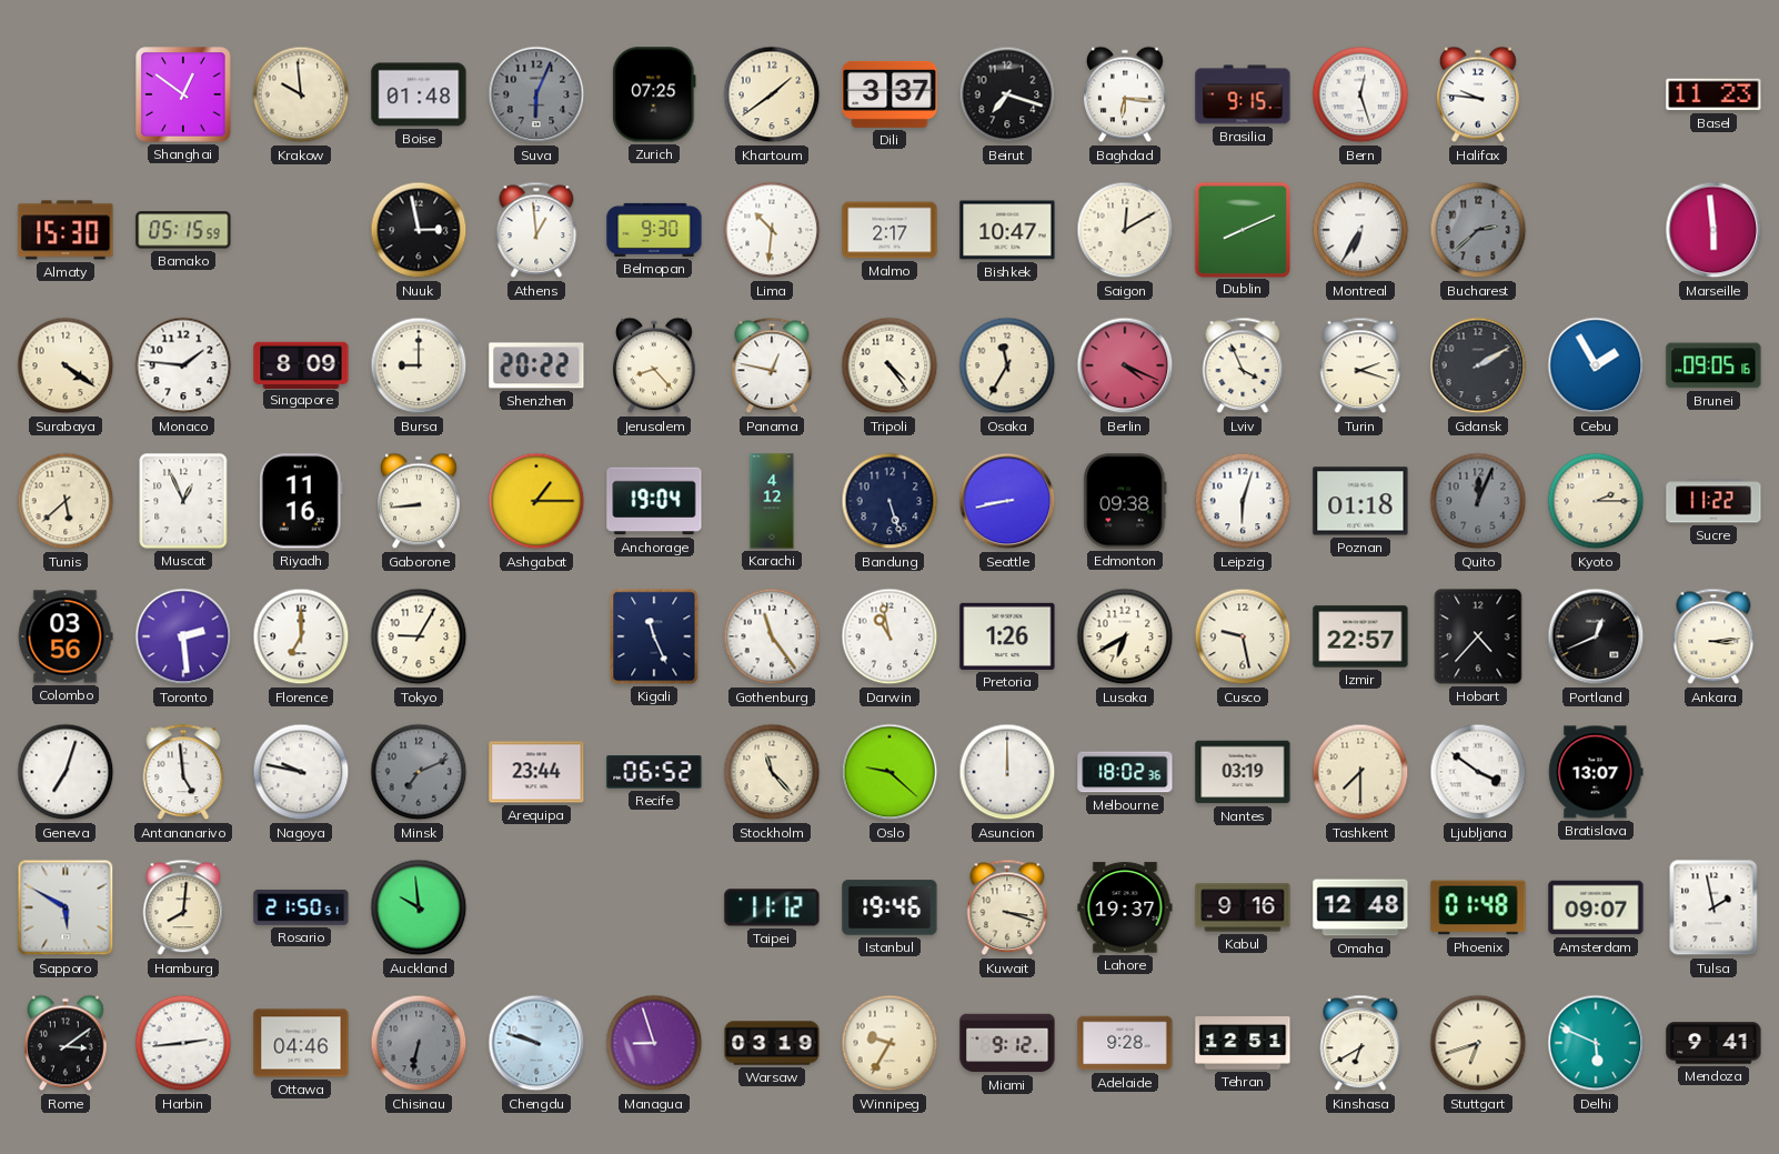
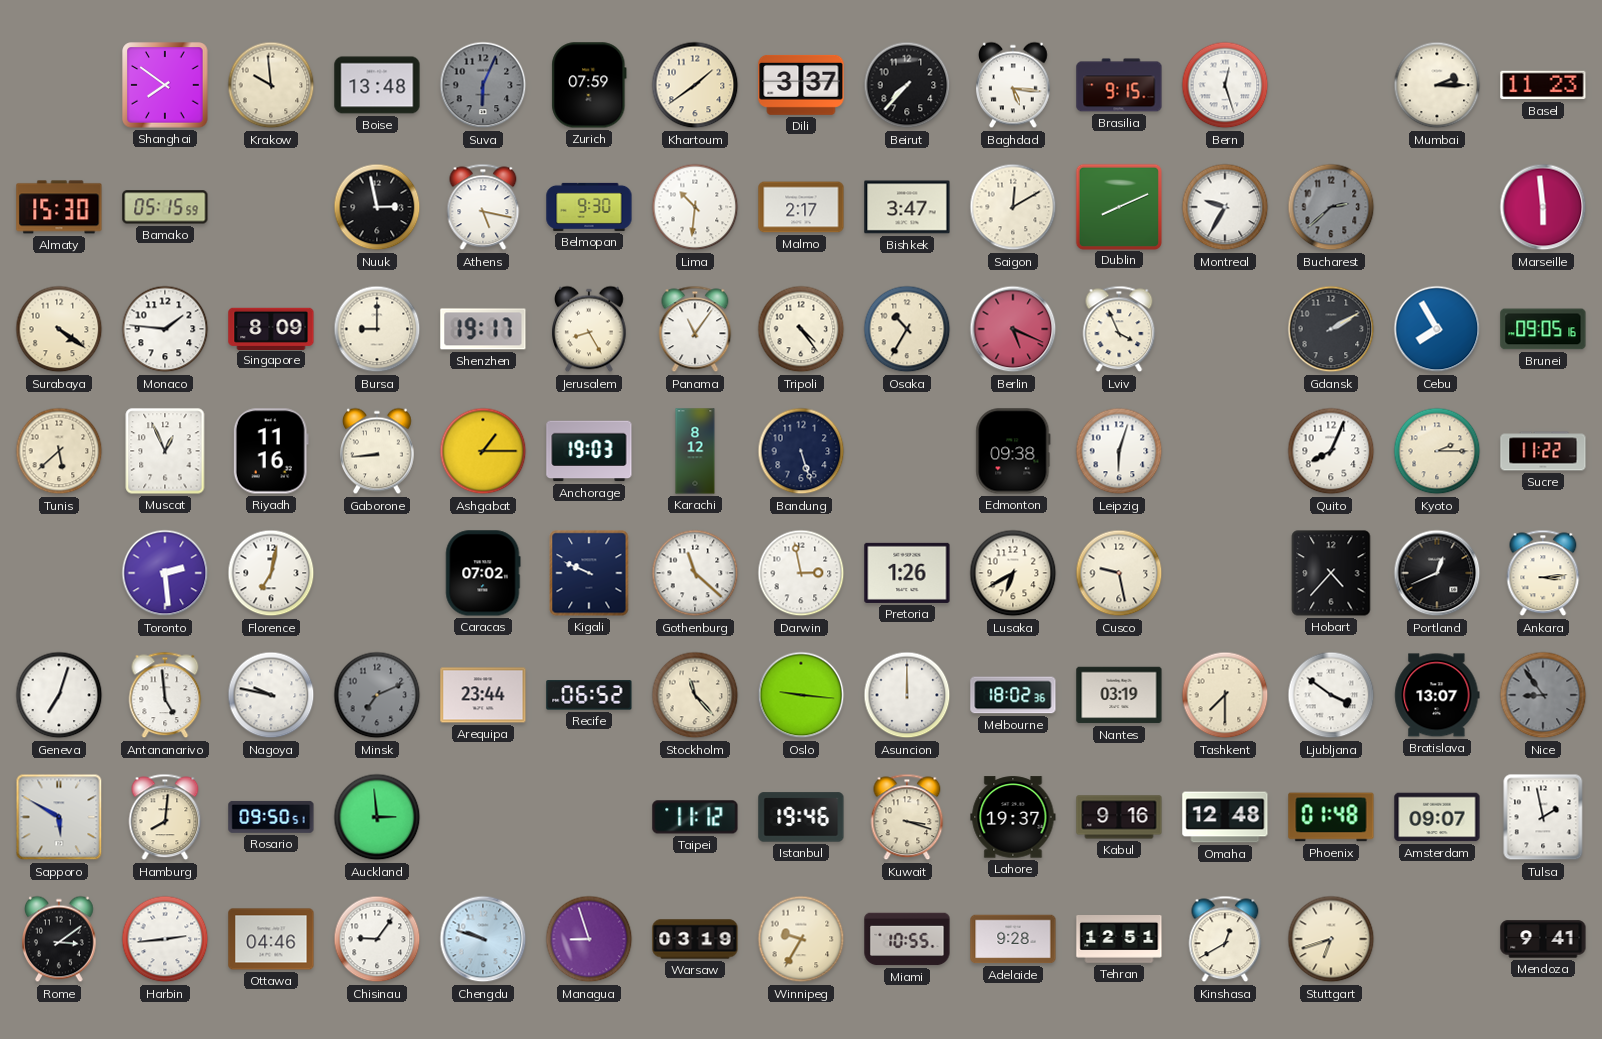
Shanghai: 12:51 -> 7:51
Boise: 01:48 -> 13:48
Zurich: 07:25 -> 07:59
Beirut: 7:18 -> 7:37
Baghdad: 6:16 -> 5:16
Halifax: 9:46 -> none
Mumbai: none -> 2:15
Athens: 12:59 -> 5:17
Bishkek: 10:47 -> 3:47
Montreal: 6:35 -> 9:35
Shenzhen: 20:22 -> 19:17
Jerusalem: 8:23 -> 8:25
Panama: 12:47 -> 11:06
Osaka: 11:35 -> 10:35
Berlin: 4:19 -> 5:19
Turin: 2:18 -> none
Cebu: 1:55 -> 7:55
Anchorage: 19:04 -> 19:03
Karachi: 4:12 -> 8:12
Seattle: 8:43 -> none
Poznan: 01:18 -> none
Quito: 12:04 -> 8:04
Quito dial: grey -> white
Colombo: 03:56 -> none
Florence: 7:00 -> 7:02
Tokyo: 9:05 -> none
Caracas: none -> 07:02
Kigali: 11:26 -> 9:49
Gothenburg: 11:24 -> 11:22
Darwin: 10:58 -> 2:58
Izmir: 22:57 -> none
Oslo: 9:22 -> 9:16
Nice: none -> 8:54
Rosario: 21:50 -> 09:50
Auckland: 9:59 -> 2:59
Chisinau: 6:32 -> 9:06
Chisinau dial: grey -> white
Miami: 9:12 -> 10:55
Kinshasa: 6:40 -> 12:40
Delhi: 5:49 -> none
